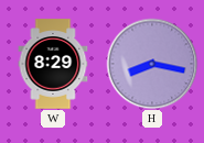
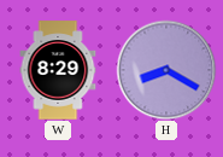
H: 8:17 -> 8:20
